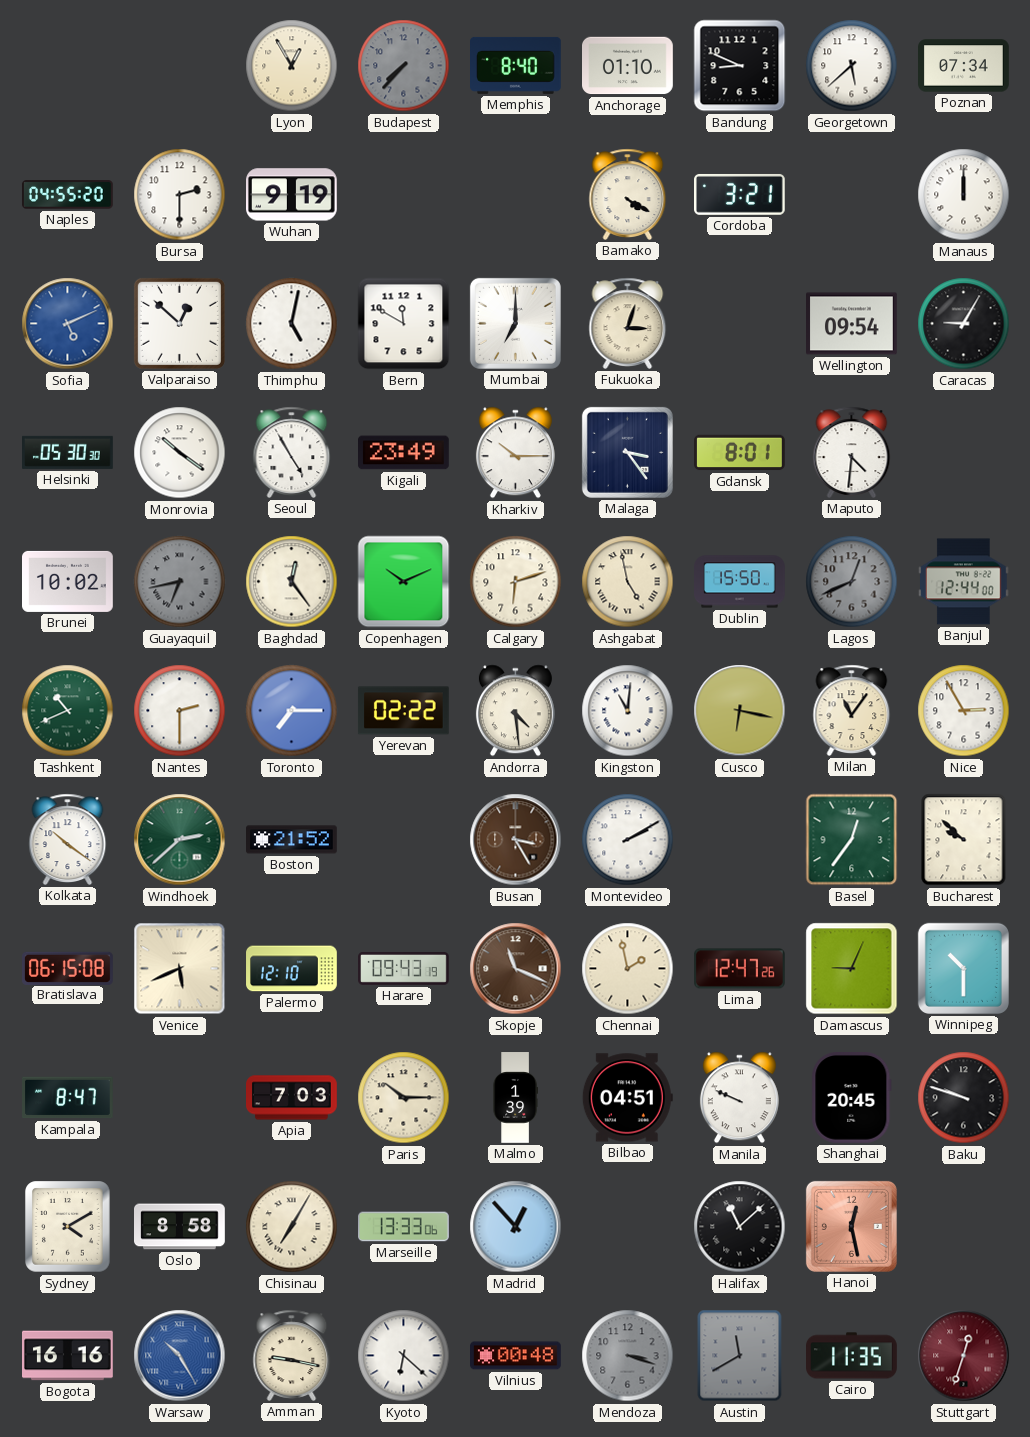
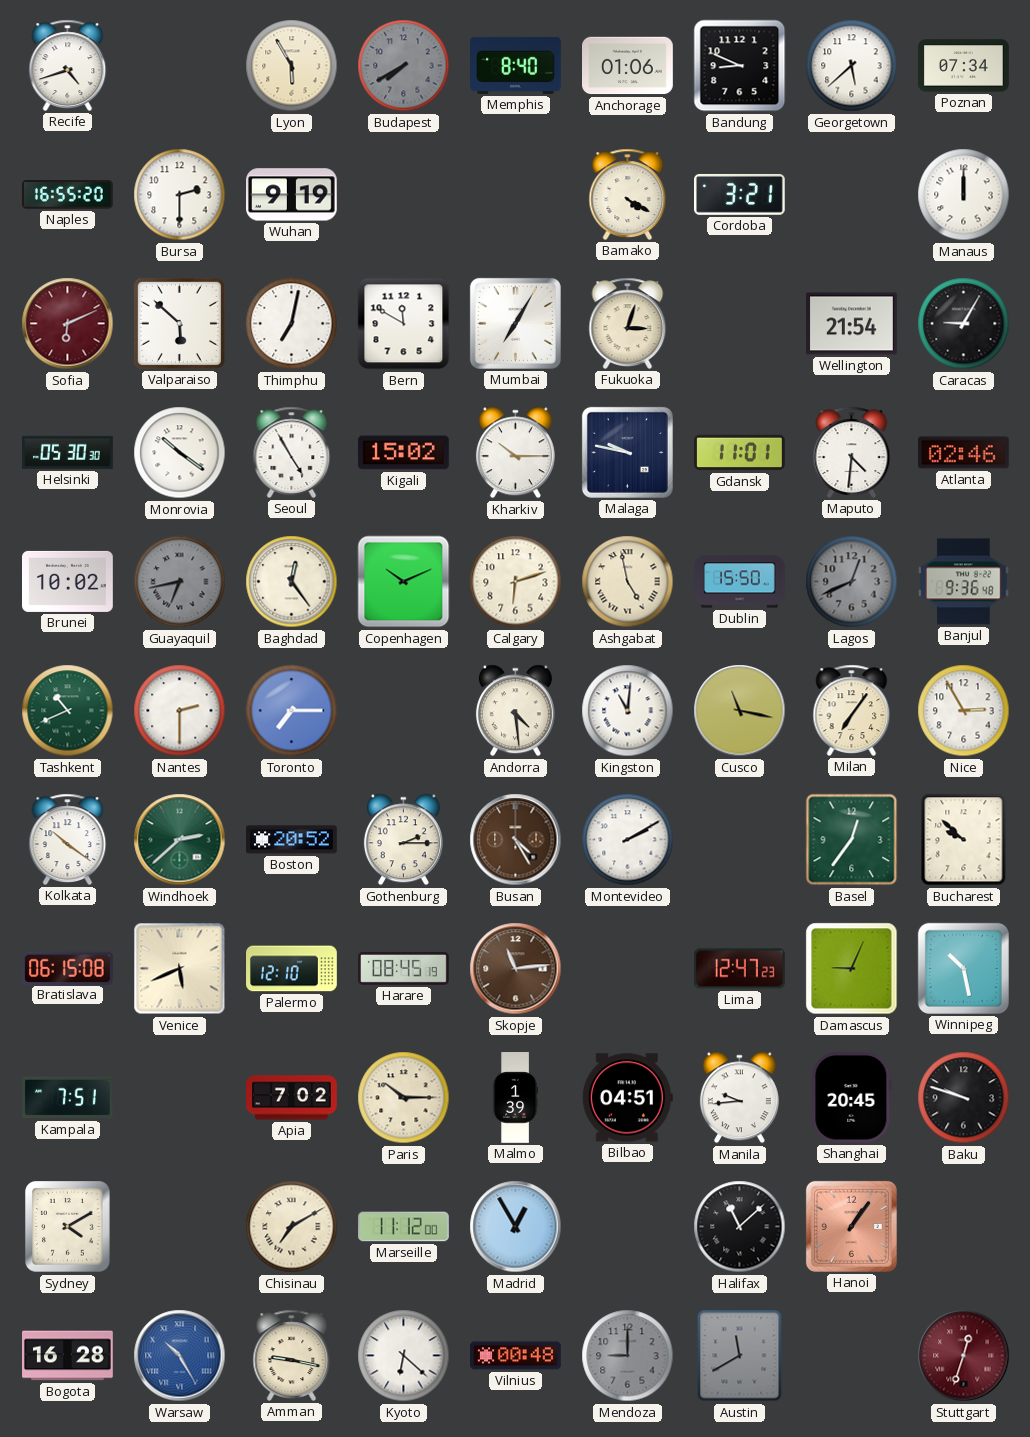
Recife: none -> 4:42
Lyon: 12:55 -> 5:55
Budapest: 7:37 -> 7:40
Anchorage: 01:10 -> 01:06
Naples: 04:55 -> 16:55
Sofia: 5:11 -> 6:11
Sofia dial: blue -> burgundy
Valparaiso: 12:52 -> 5:52
Thimphu: 5:02 -> 7:02
Mumbai: 7:00 -> 7:05
Wellington: 09:54 -> 21:54
Kigali: 23:49 -> 15:02
Malaga: 3:24 -> 9:47
Gdansk: 8:01 -> 11:01
Atlanta: none -> 02:46
Banjul: 12:44 -> 9:36
Yerevan: 02:22 -> none
Cusco: 6:17 -> 11:17
Milan: 11:06 -> 7:06
Boston: 21:52 -> 20:52
Gothenburg: none -> 2:15
Busan: 3:25 -> 4:25
Harare: 09:43 -> 08:45
Skopje: 11:19 -> 11:14
Chennai: 1:58 -> none
Lima: 12:47:26 -> 12:47:23
Winnipeg: 10:30 -> 10:28
Kampala: 8:47 -> 7:51
Apia: 7:03 -> 7:02
Manila: 9:49 -> 9:44
Oslo: 8:58 -> none
Chisinau: 7:05 -> 7:10
Marseille: 13:33 -> 11:12
Madrid: 12:53 -> 12:55
Hanoi: 12:28 -> 1:06
Bogota: 16:16 -> 16:28
Mendoza: 3:18 -> 9:00
Cairo: 11:35 -> none
